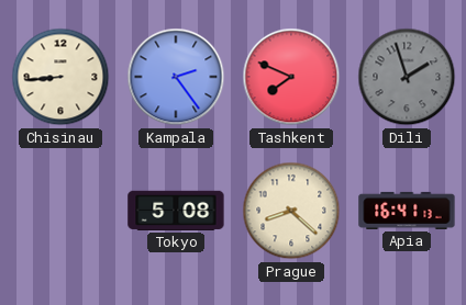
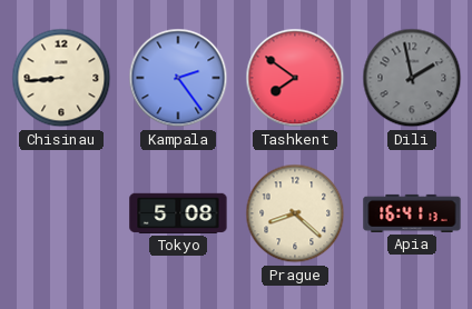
Tashkent: 7:49 -> 7:51
Dili: 1:57 -> 1:58
